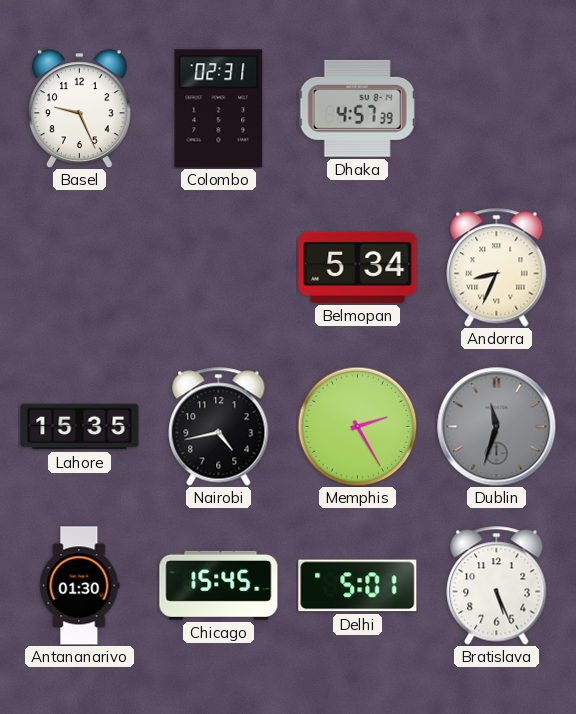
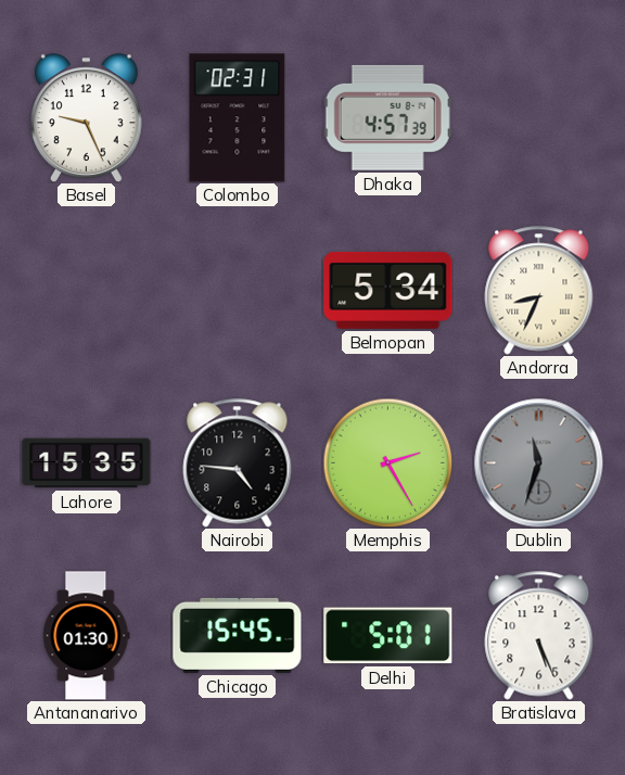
Nairobi: 4:43 -> 4:46
